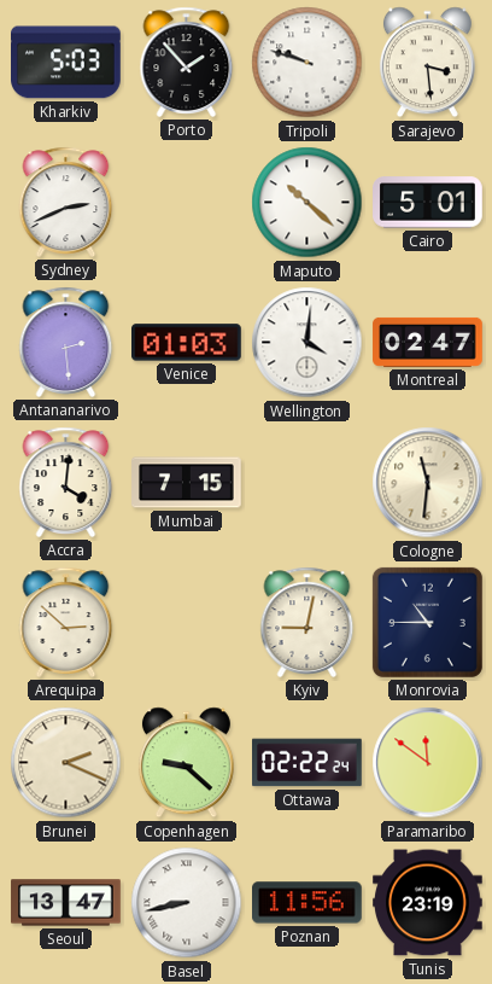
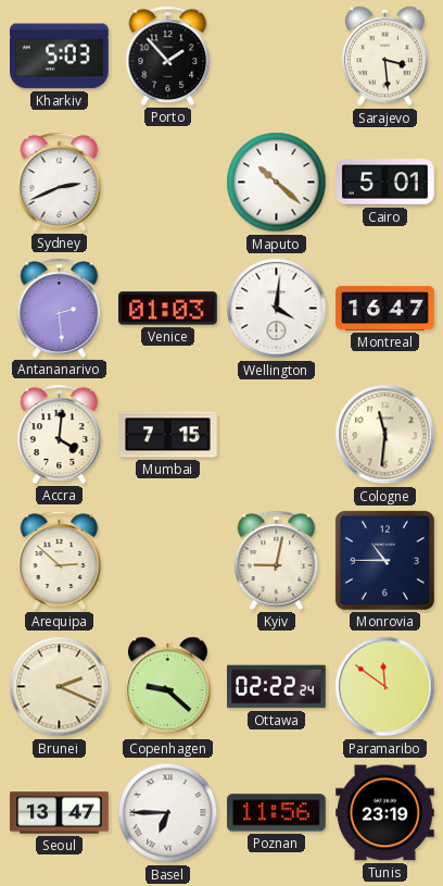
Tripoli: 9:48 -> none
Montreal: 02:47 -> 16:47
Basel: 8:43 -> 6:45
